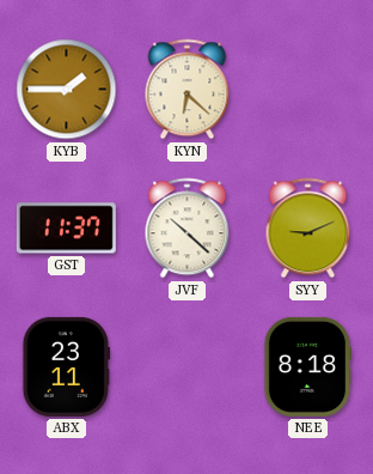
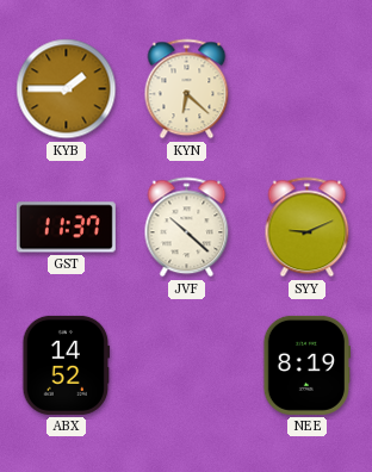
ABX: 23:11 -> 14:52
NEE: 8:18 -> 8:19
